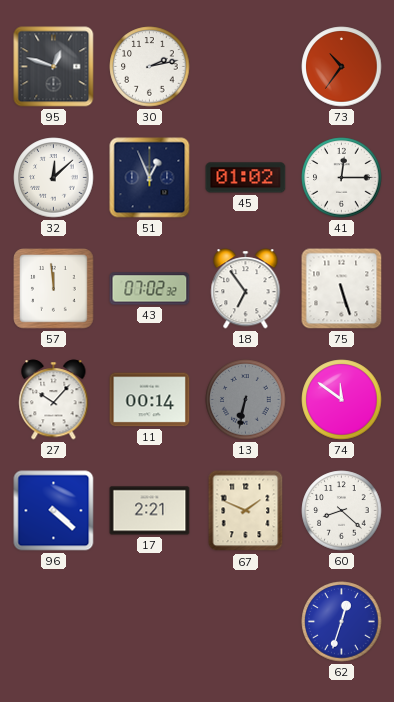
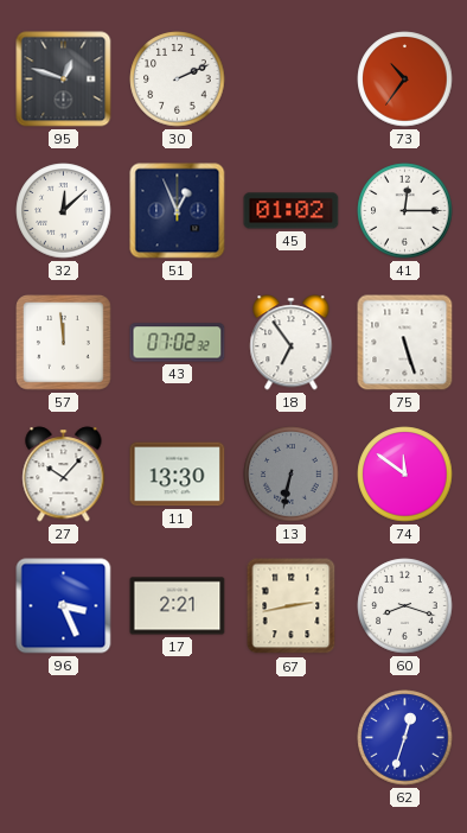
30: 2:13 -> 2:11
11: 00:14 -> 13:30
96: 4:22 -> 3:26
67: 1:49 -> 2:43
60: 8:22 -> 8:18
